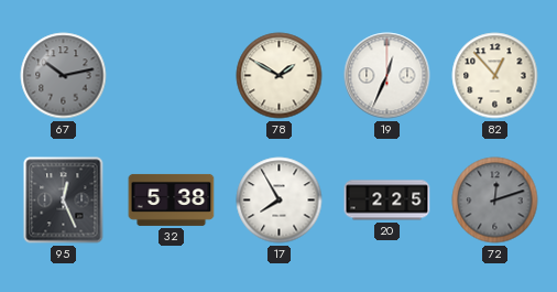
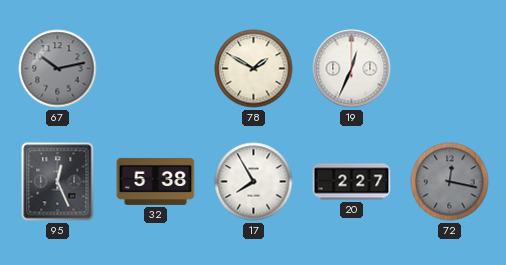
82: 12:53 -> none
20: 2:25 -> 2:27
72: 12:12 -> 12:17
